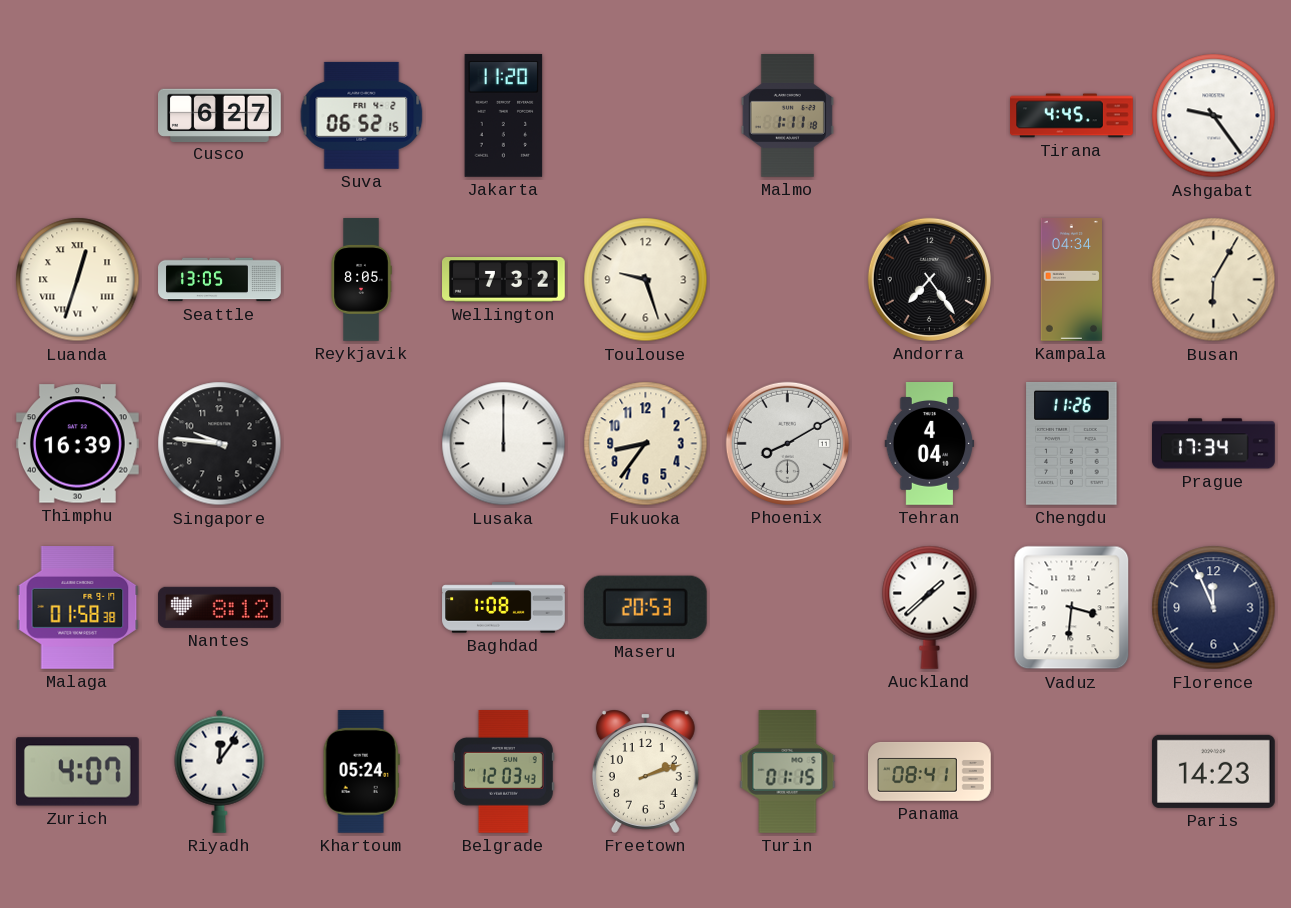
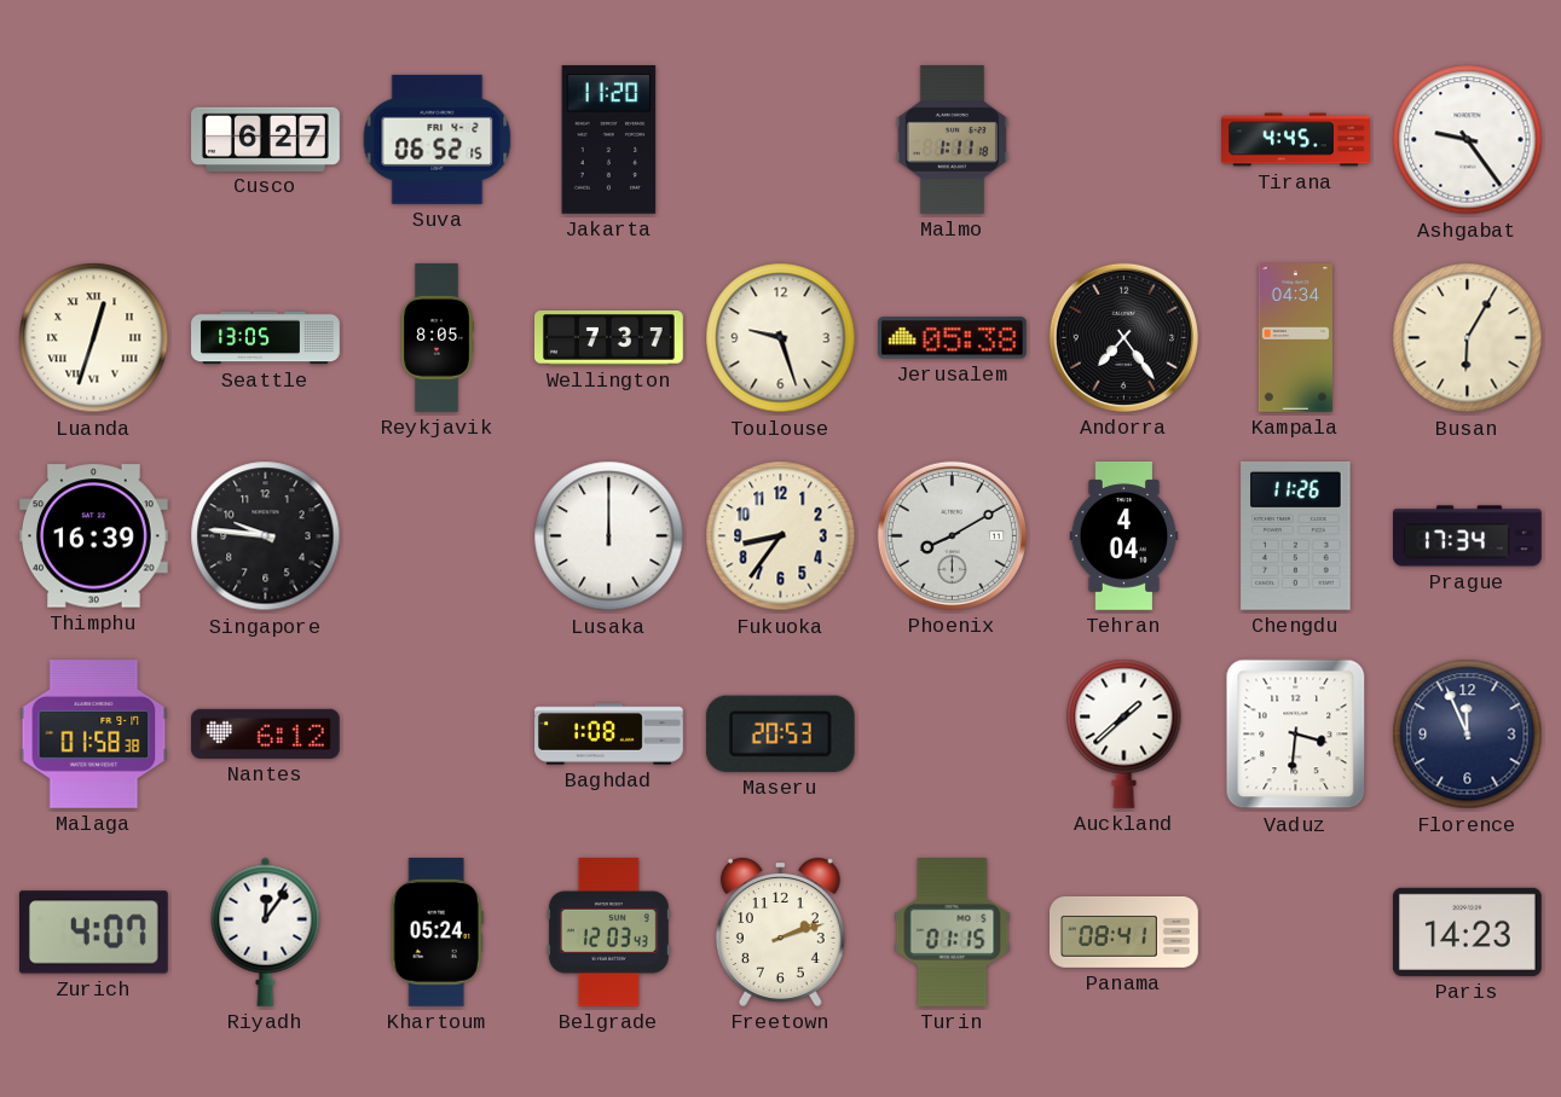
Wellington: 7:32 -> 7:37
Jerusalem: none -> 05:38
Nantes: 8:12 -> 6:12
